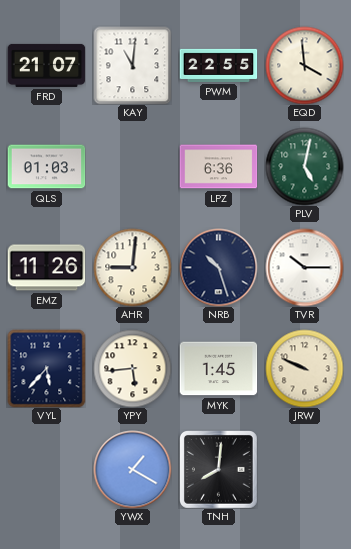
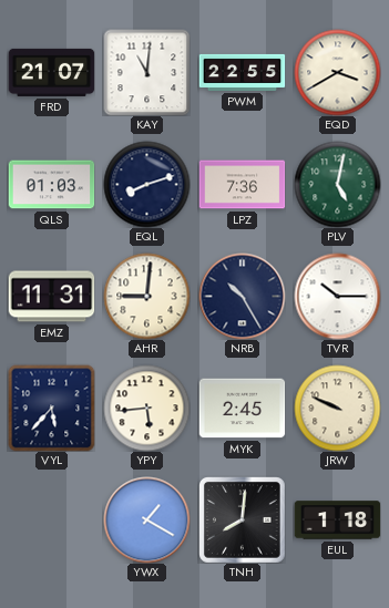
EQD: 3:59 -> 3:40
EQL: none -> 8:12
LPZ: 6:36 -> 7:36
EMZ: 11:26 -> 11:31
NRB: 10:27 -> 10:25
MYK: 1:45 -> 2:45
EUL: none -> 1:18
